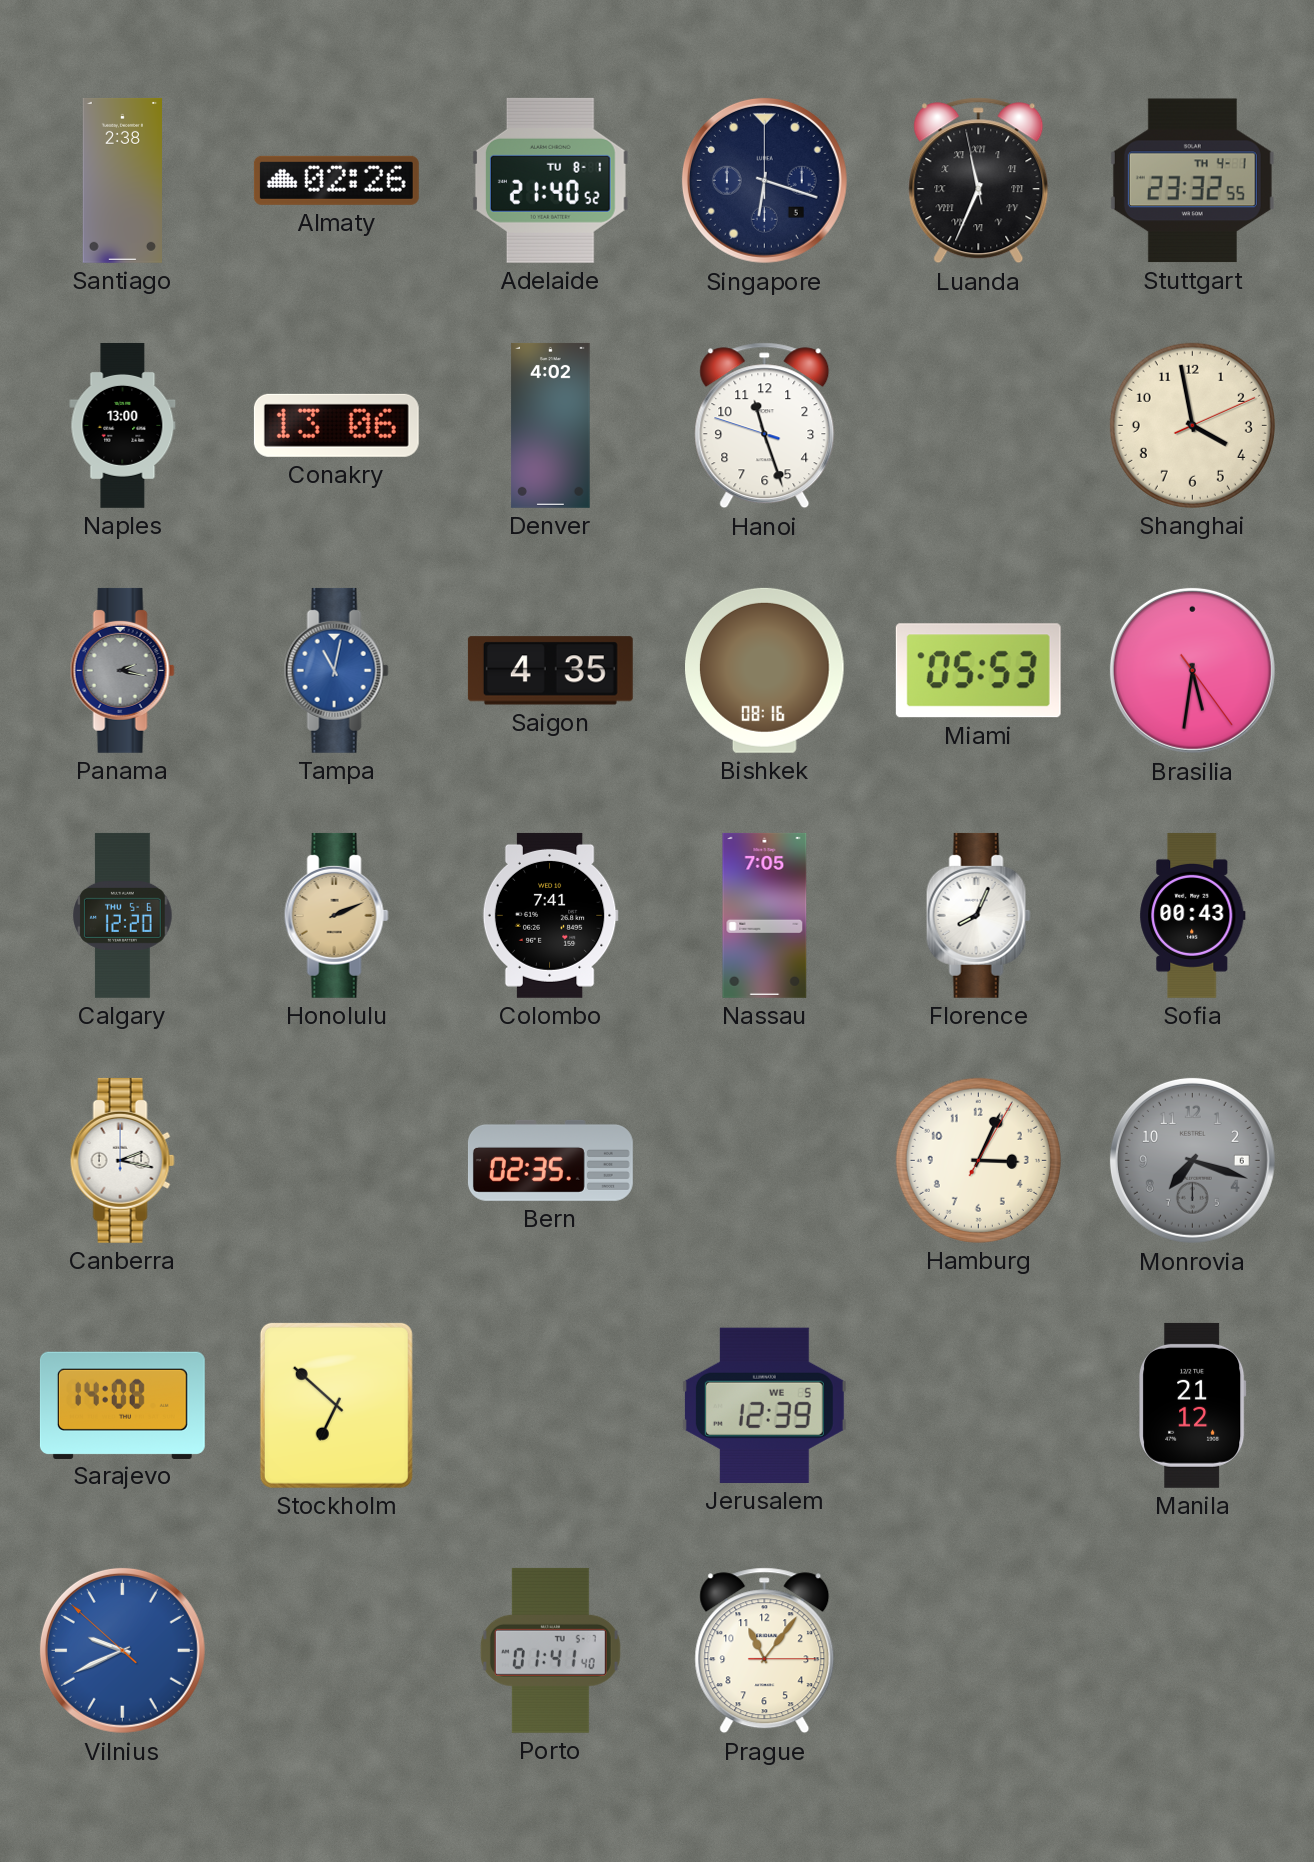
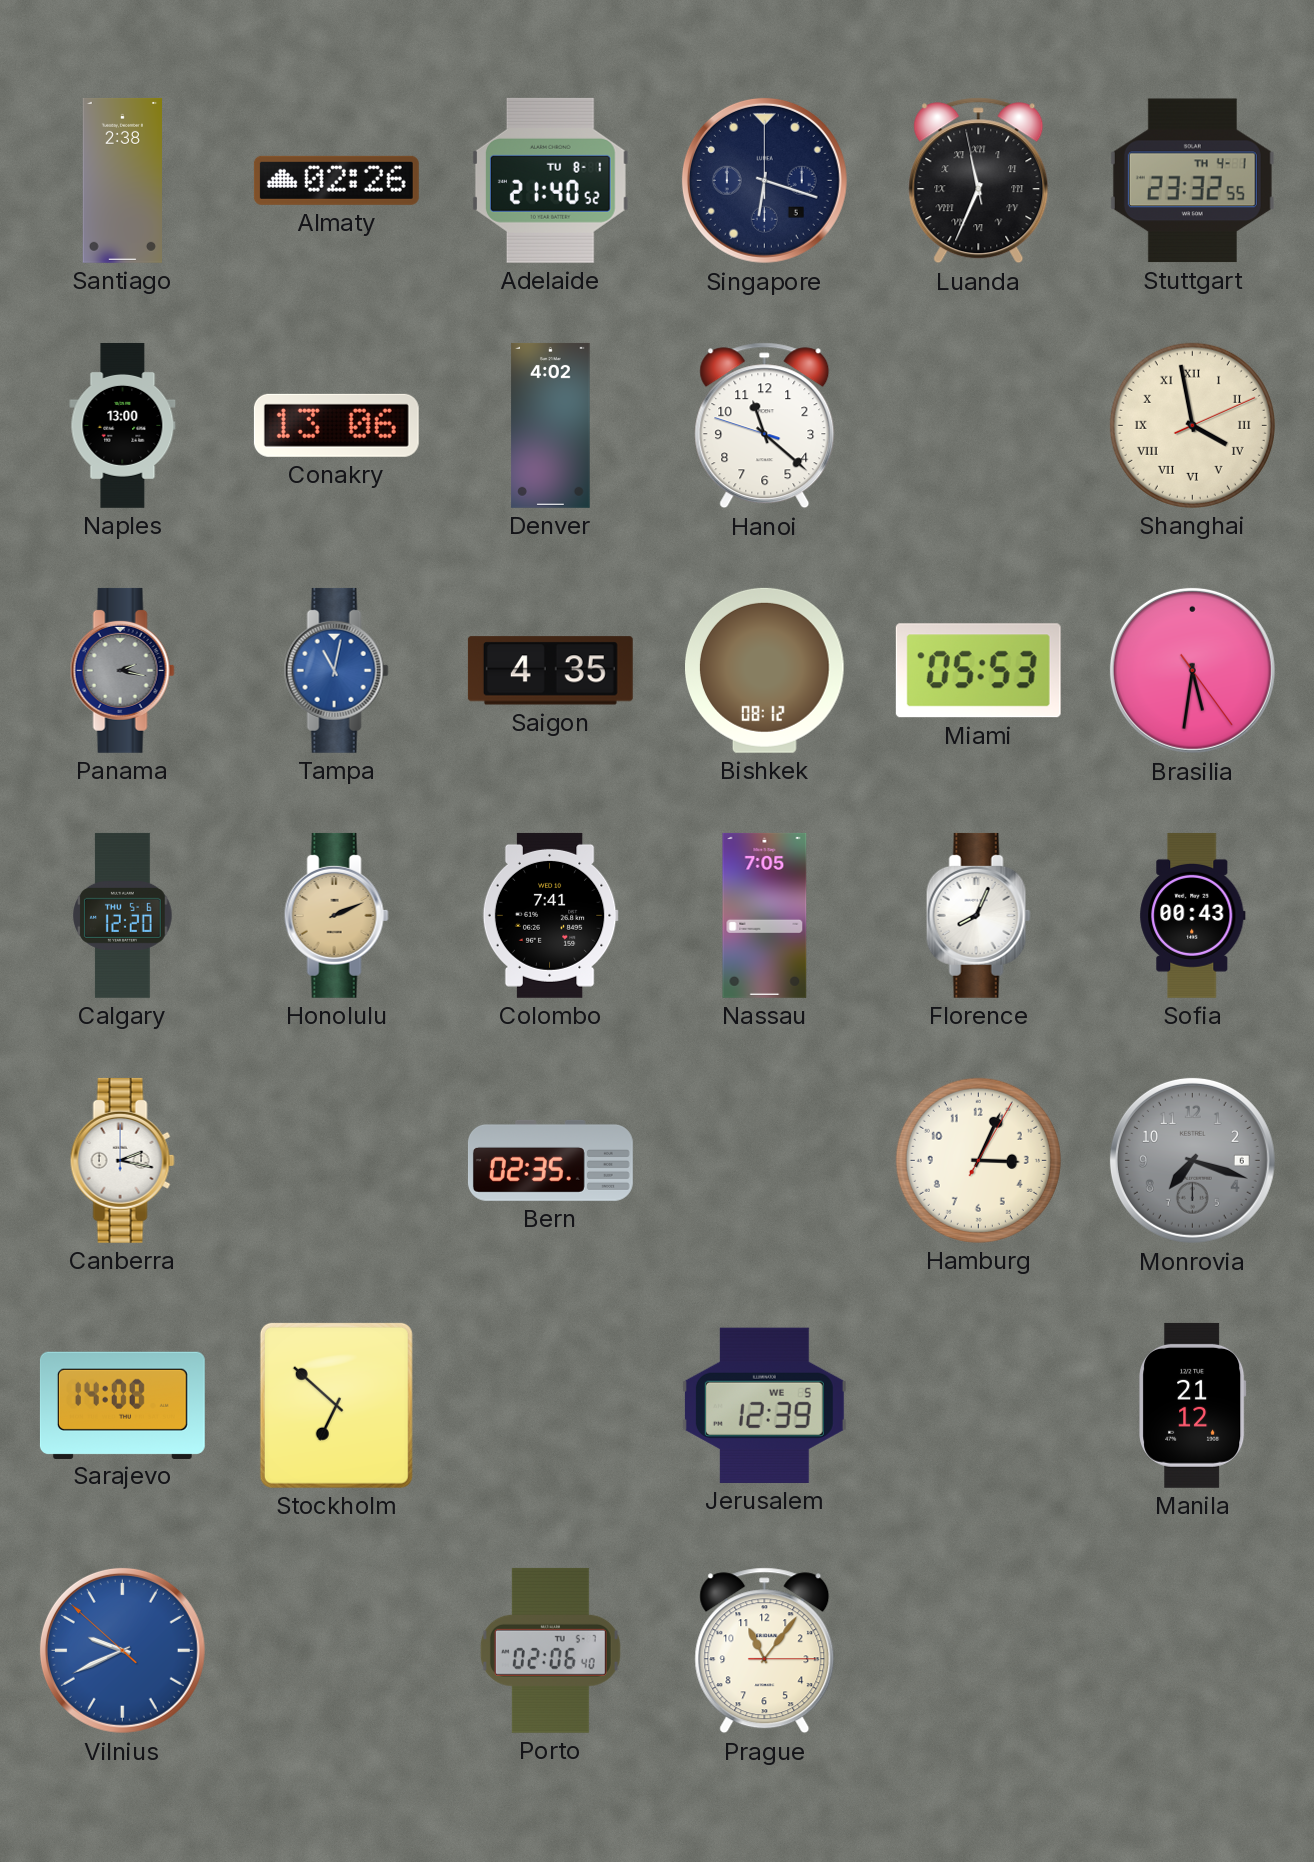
Hanoi: 11:26 -> 11:21
Shanghai numerals: Arabic -> Roman
Bishkek: 08:16 -> 08:12
Porto: 01:41 -> 02:06
